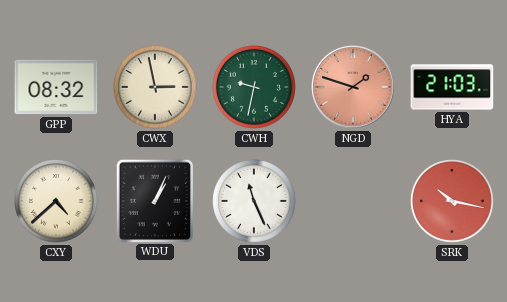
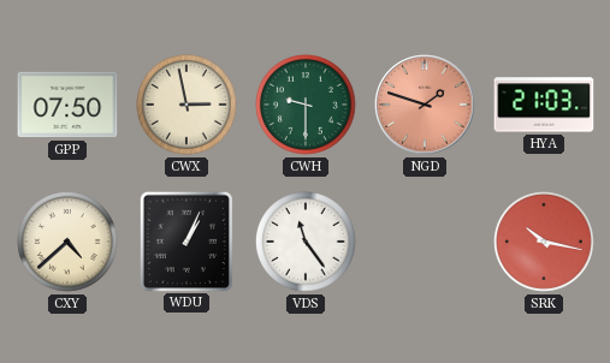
GPP: 08:32 -> 07:50
CWH: 9:32 -> 9:30
VDS: 11:26 -> 11:24
